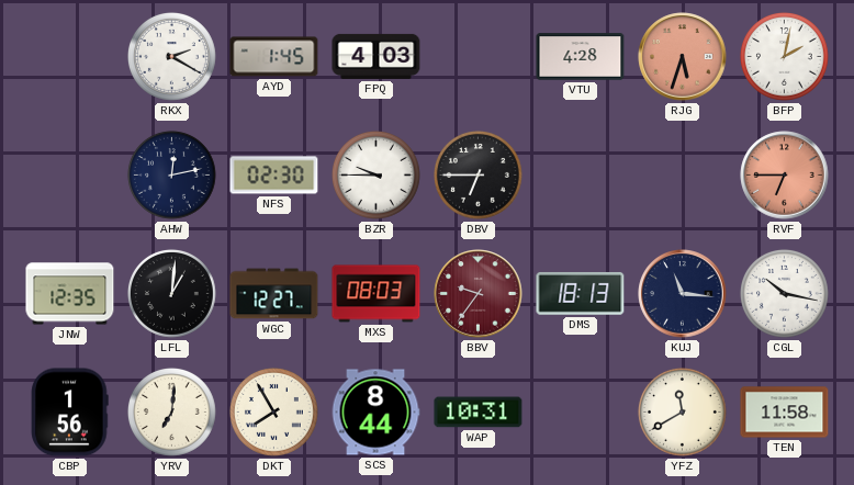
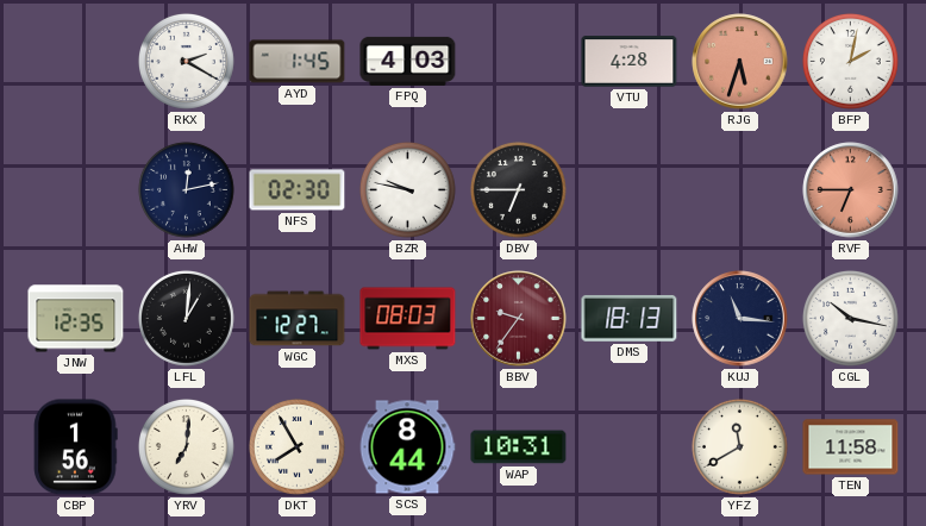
BZR: 9:45 -> 9:47
